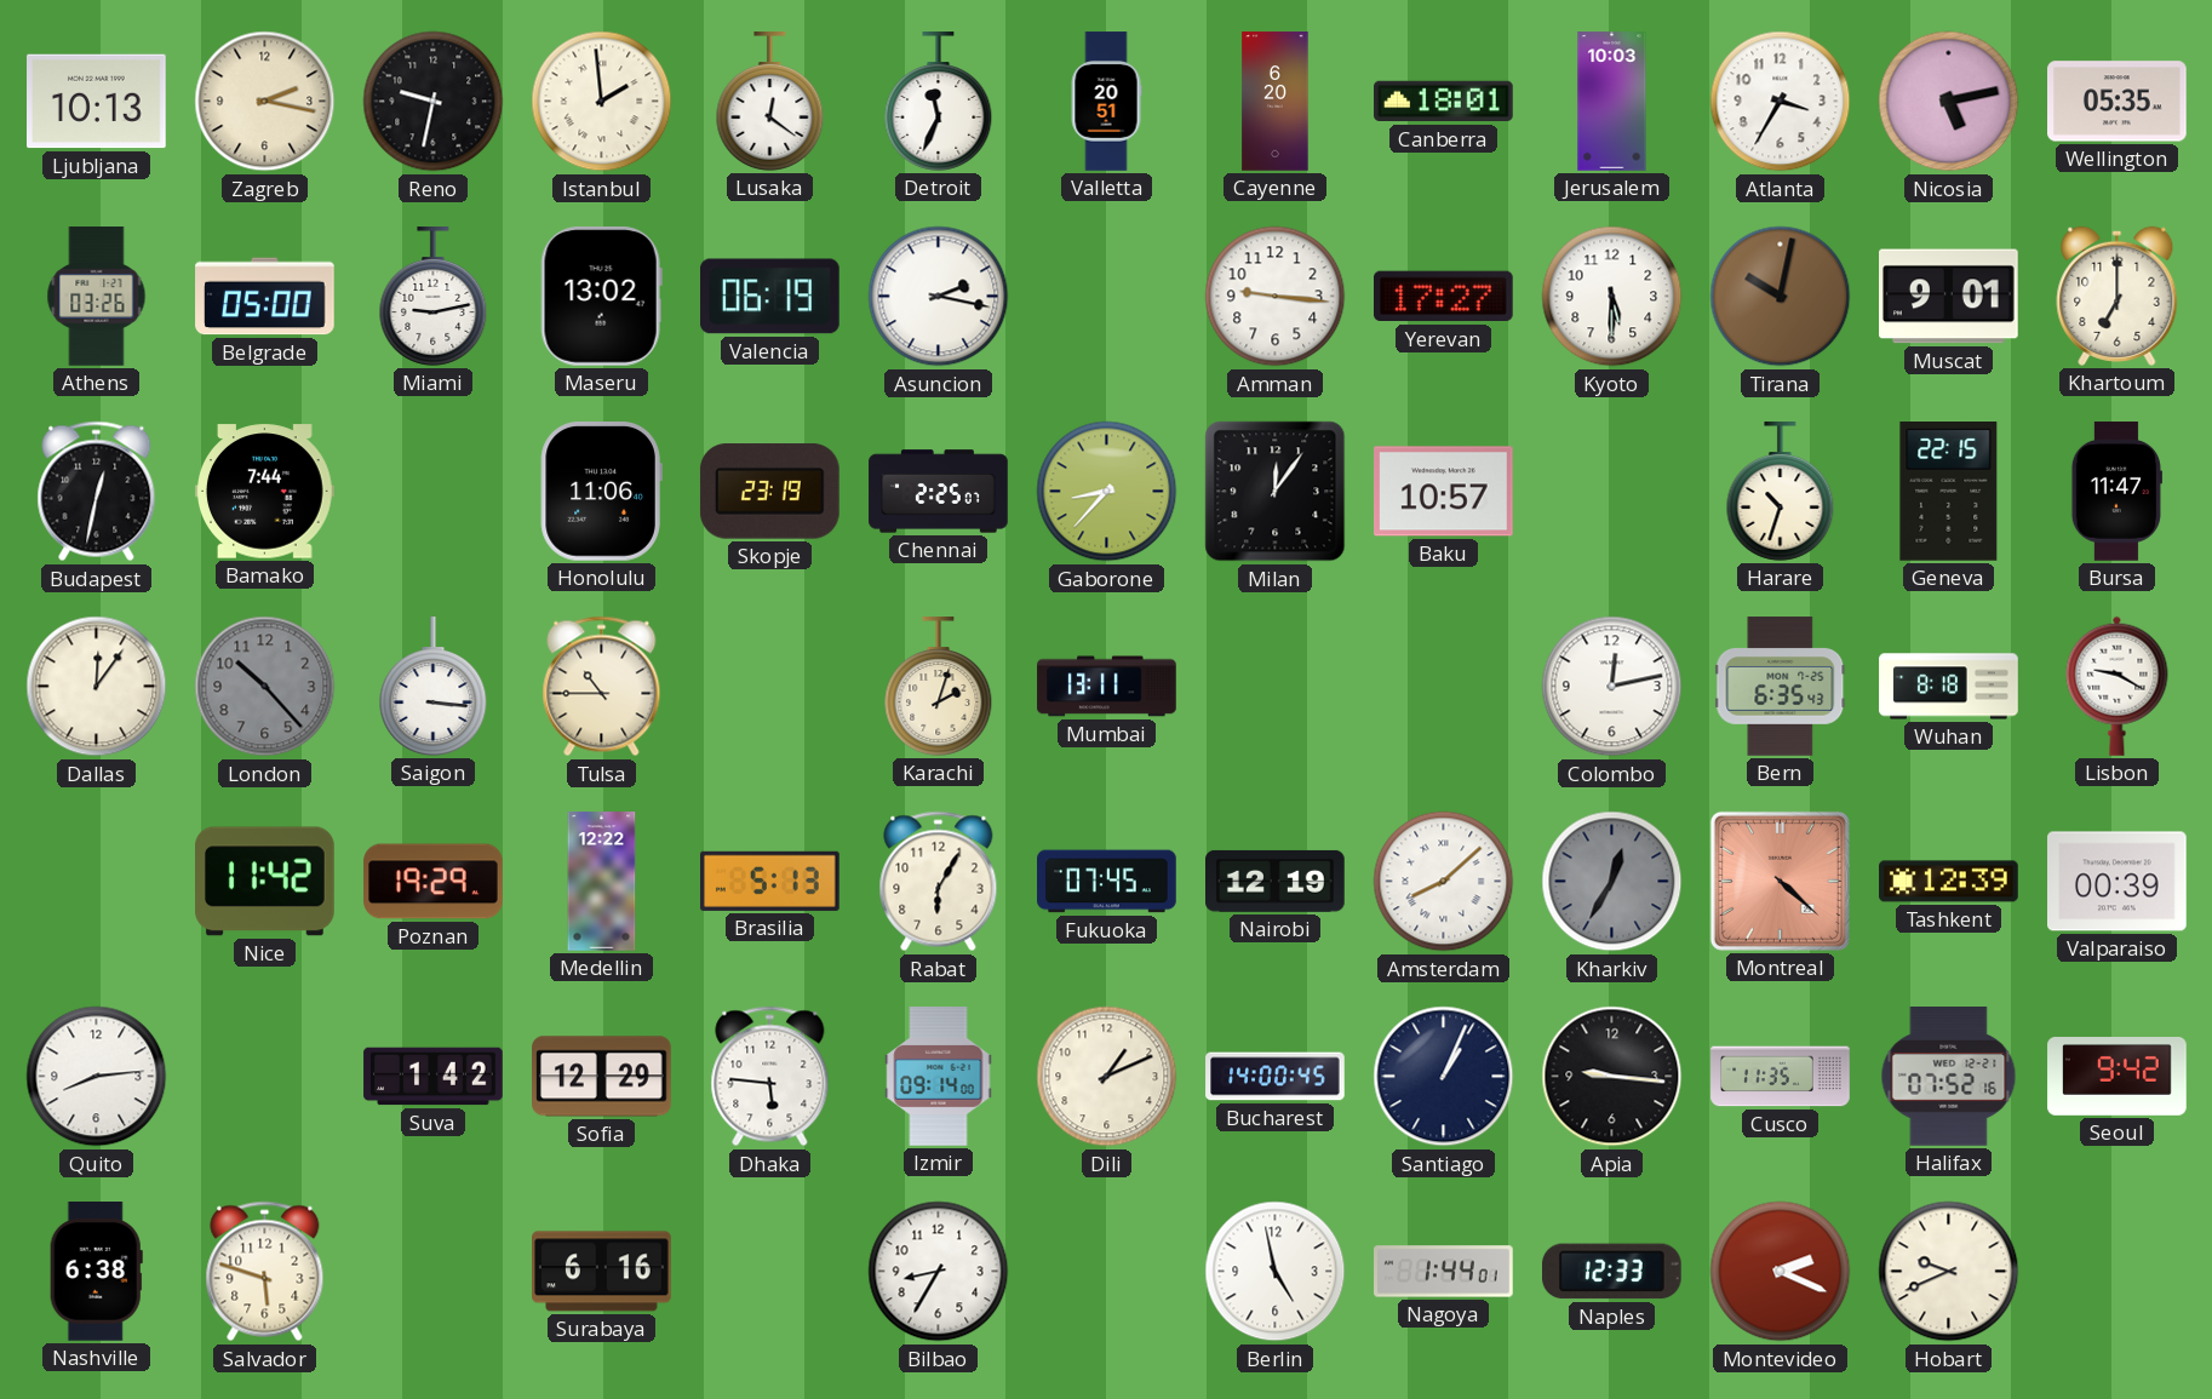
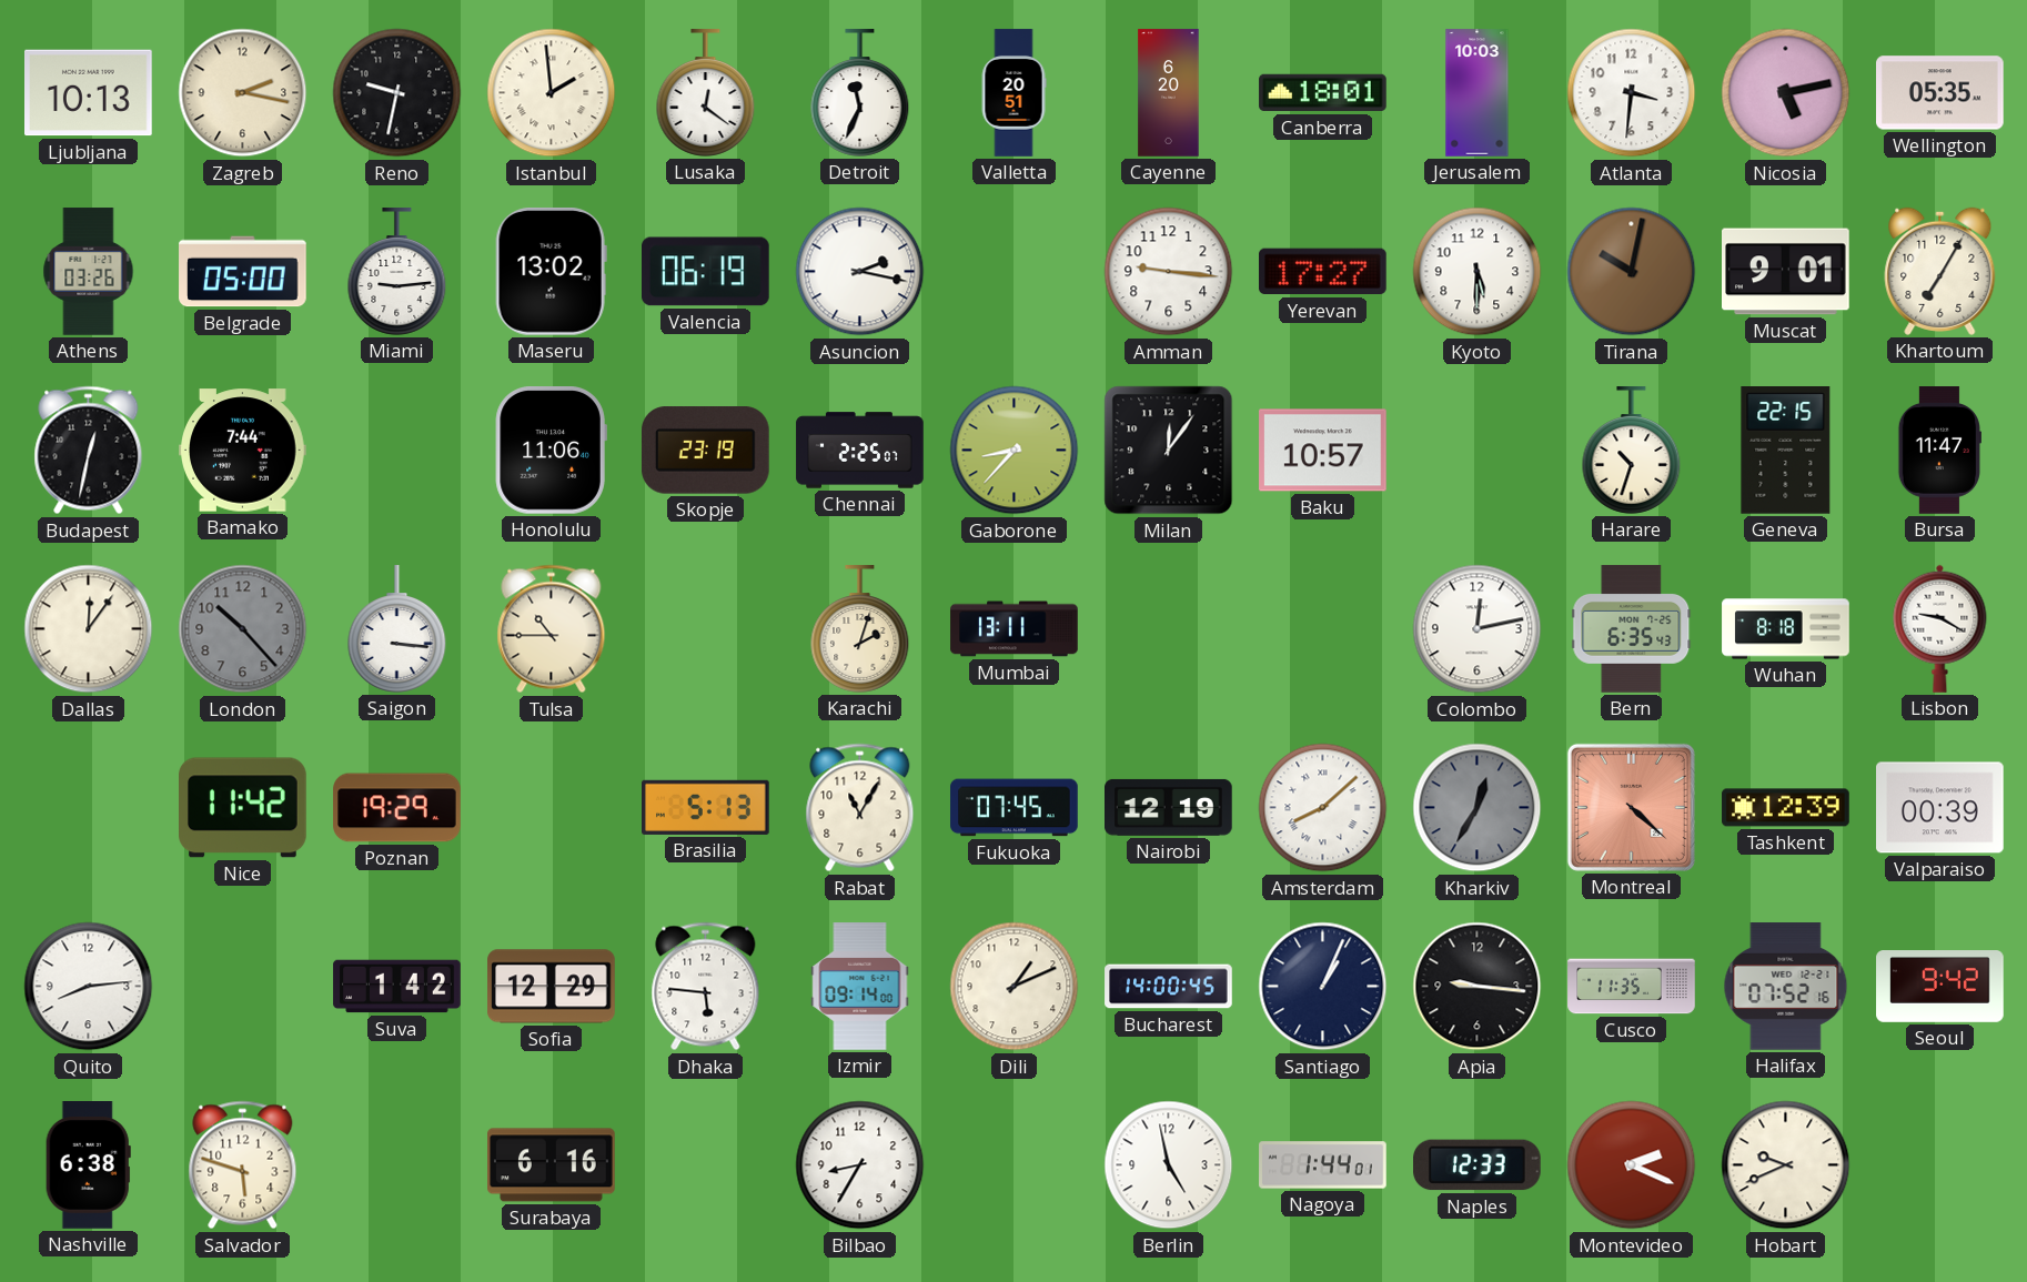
Atlanta: 3:35 -> 3:31
Miami: 9:13 -> 9:14
Khartoum: 7:00 -> 7:05
Medellin: 12:22 -> none
Rabat: 6:05 -> 11:05
